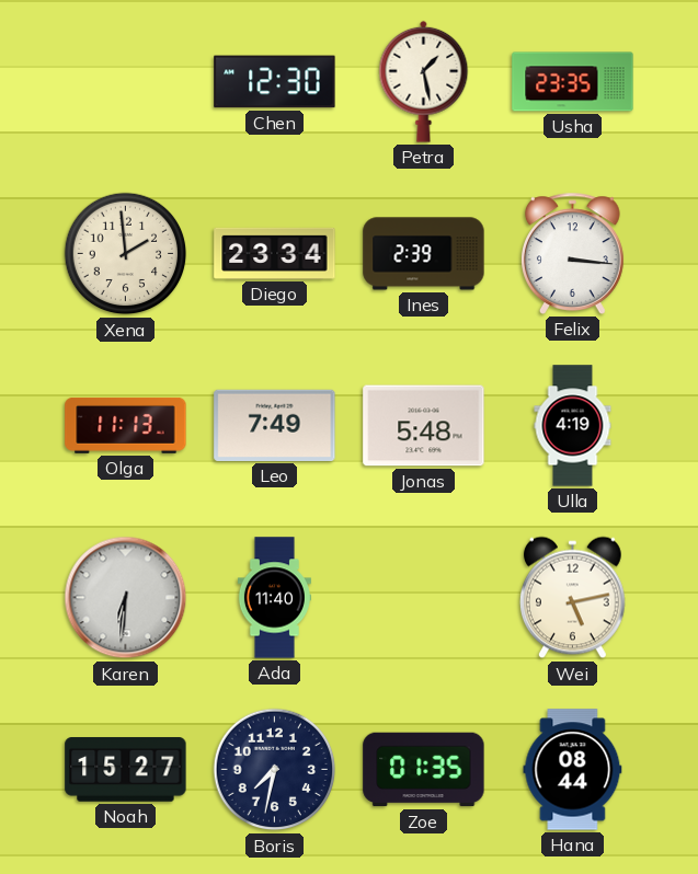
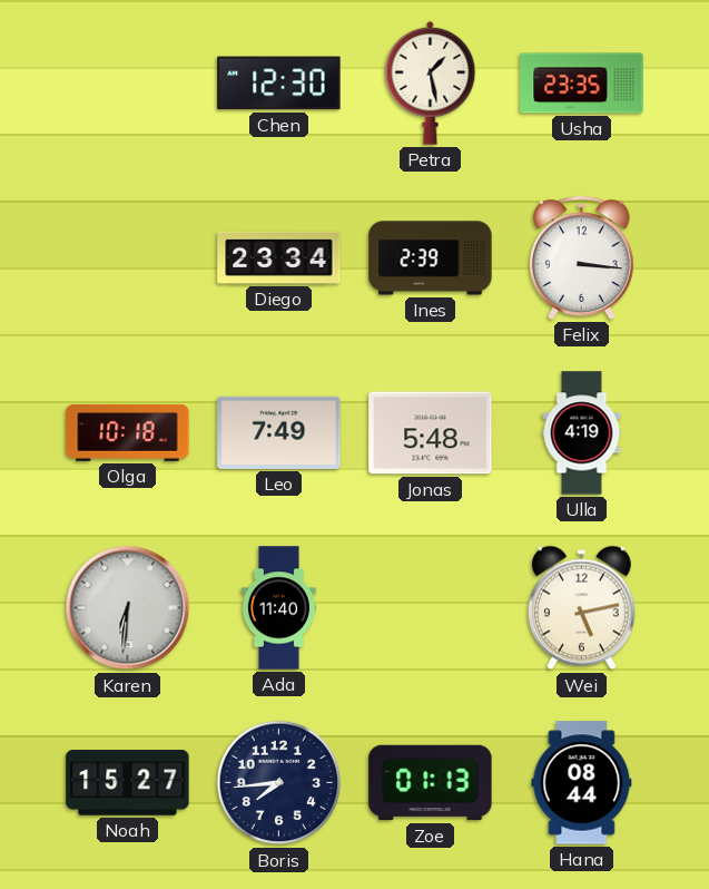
Xena: 1:59 -> none
Olga: 11:13 -> 10:18
Boris: 7:32 -> 7:44
Zoe: 01:35 -> 01:13
